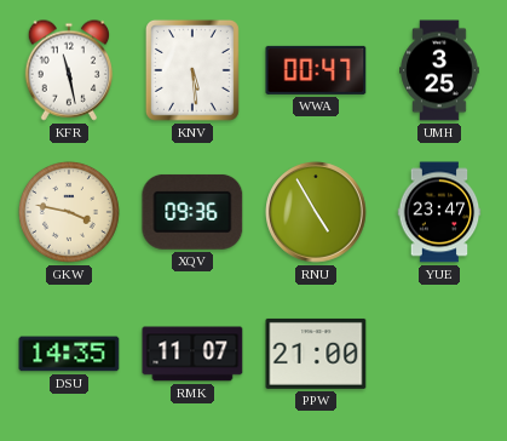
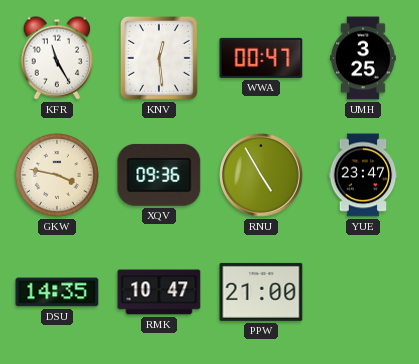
KFR: 11:28 -> 11:25
KNV: 5:29 -> 12:29
RMK: 11:07 -> 10:47
